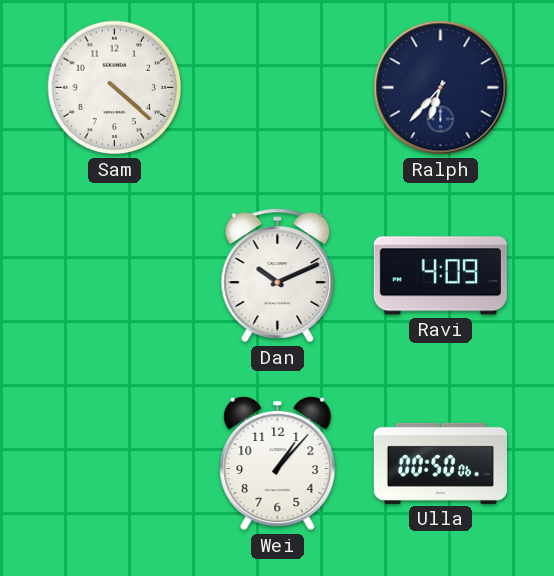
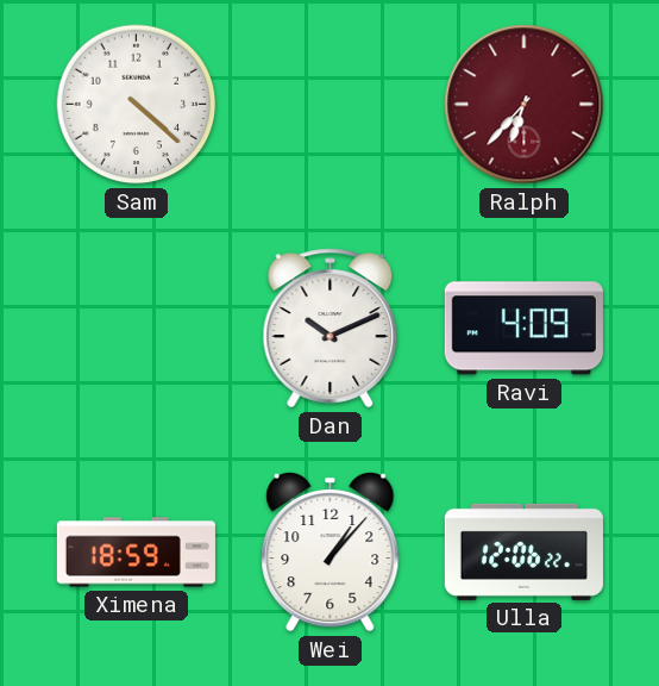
Ralph dial: navy -> burgundy
Ximena: none -> 18:59
Ulla: 00:50 -> 12:06
